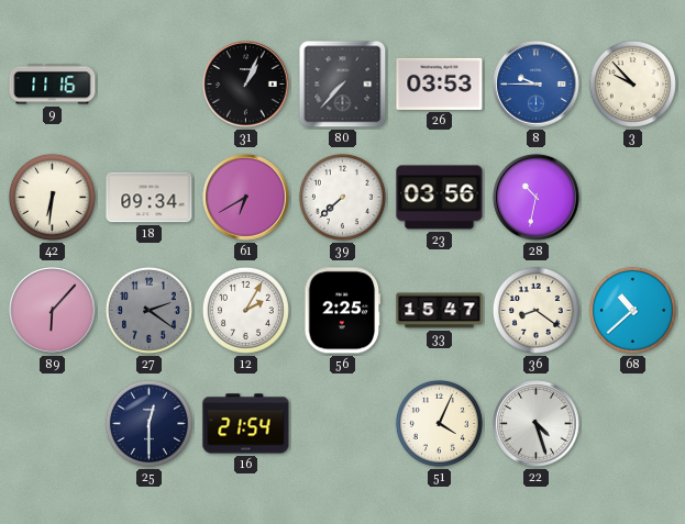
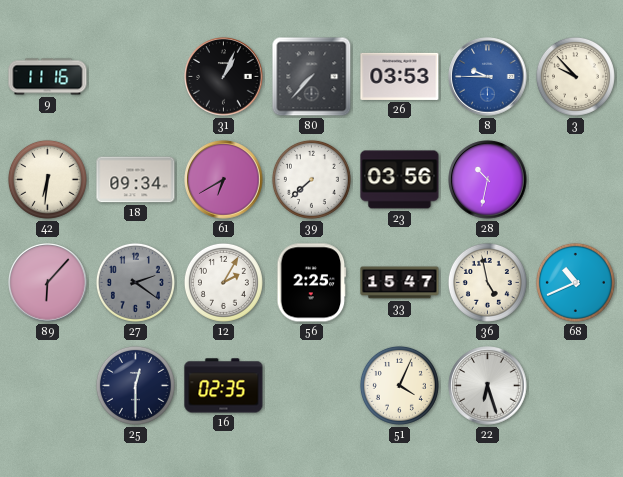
36: 8:21 -> 4:58
68: 10:38 -> 10:41
16: 21:54 -> 02:35
22: 4:27 -> 6:27
